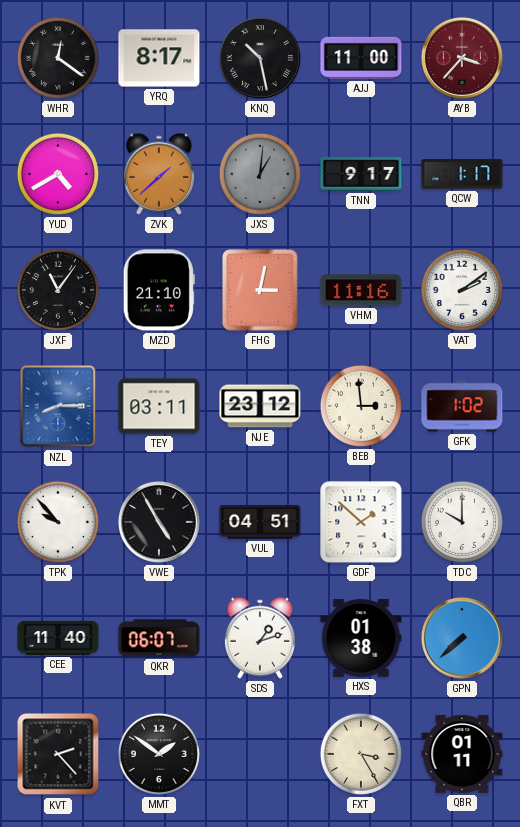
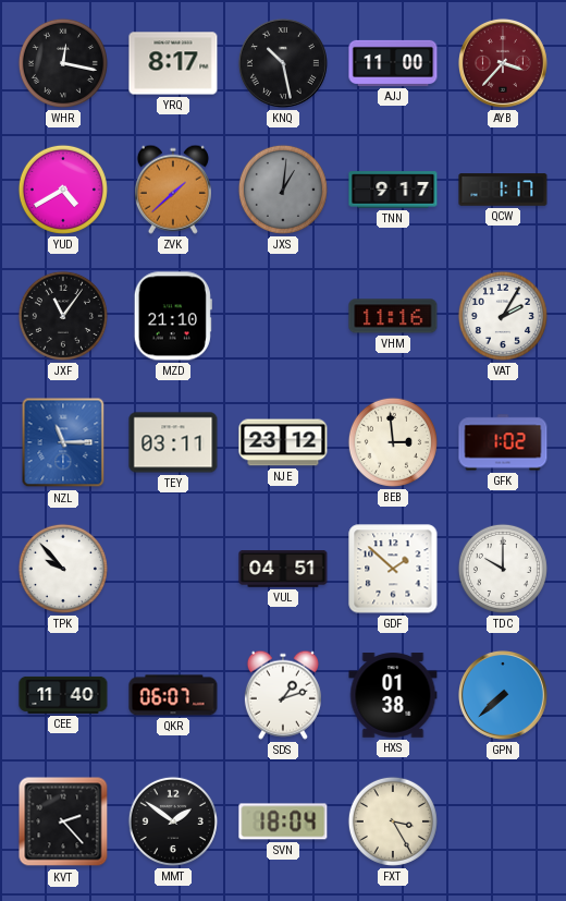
WHR: 12:21 -> 12:17
FHG: 3:02 -> none
VAT: 2:09 -> 2:05
NZL: 8:15 -> 11:15
VWE: 4:55 -> none
SVN: none -> 18:04
QBR: 01:11 -> none
